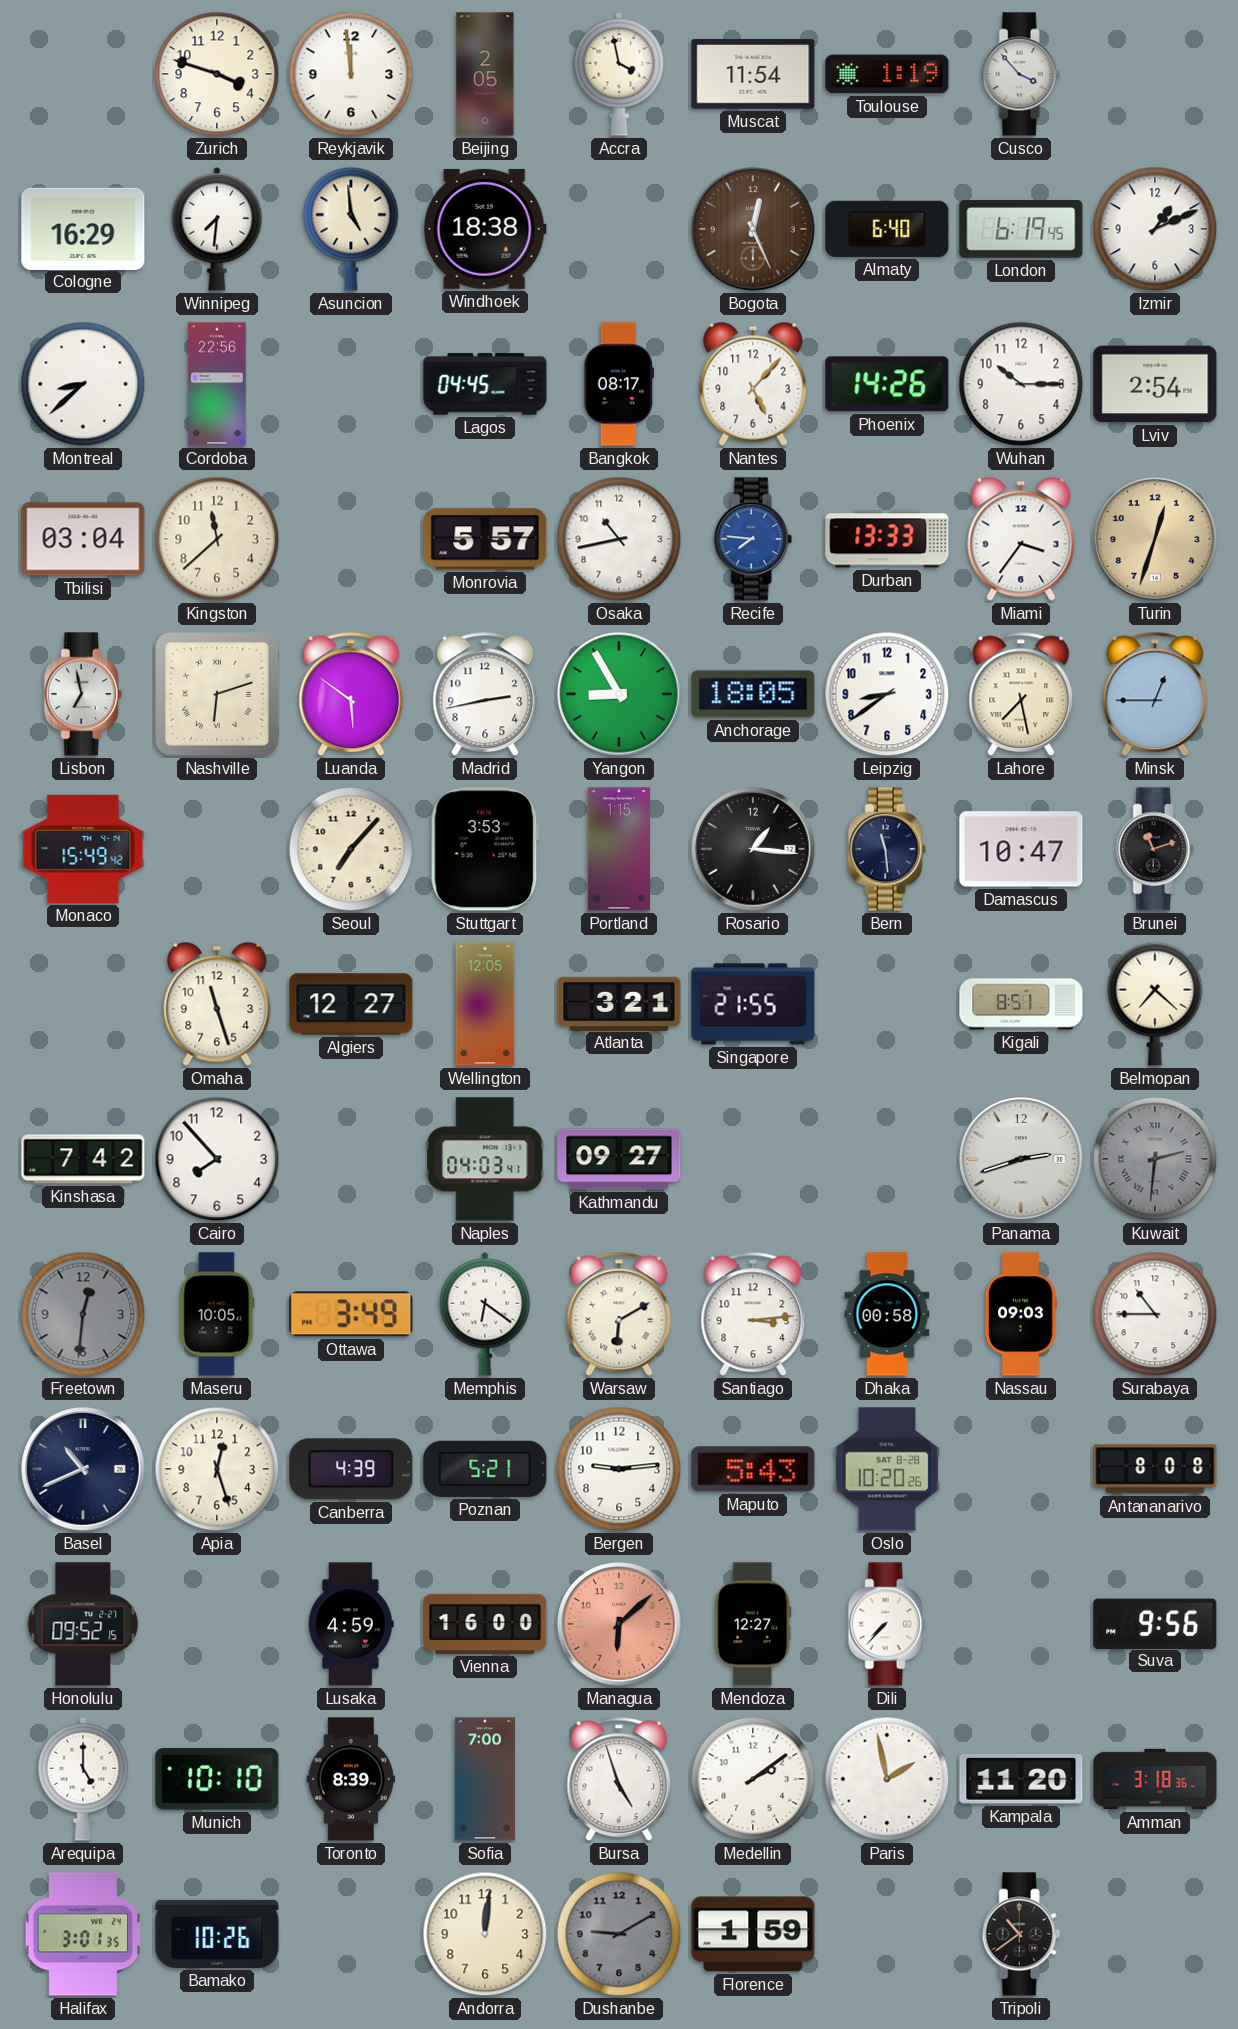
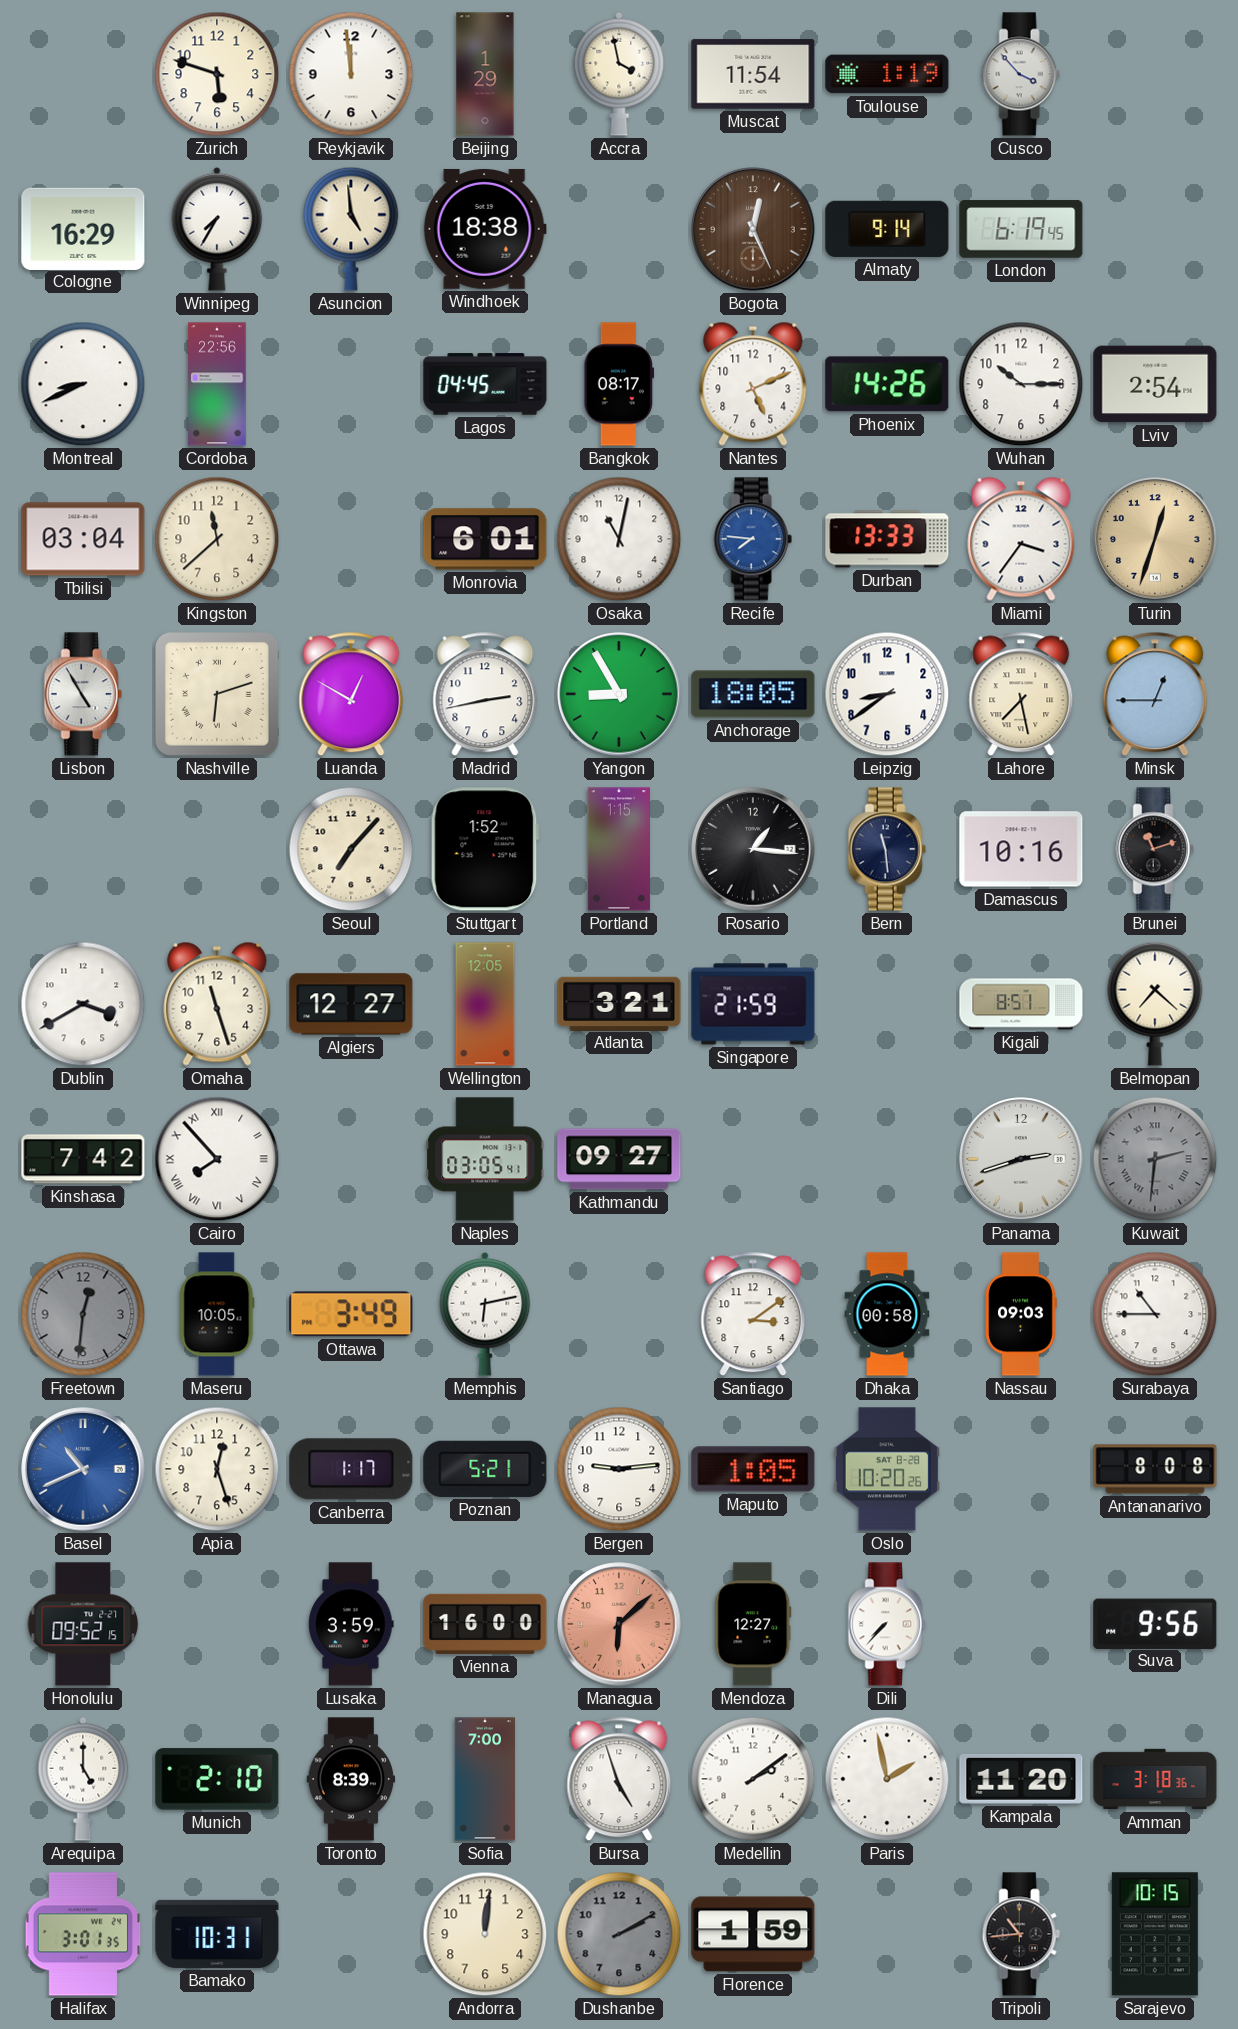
Zurich: 3:48 -> 5:48
Beijing: 2:05 -> 1:29
Winnipeg: 7:31 -> 7:35
Almaty: 6:40 -> 9:14
Izmir: 1:11 -> none
Montreal: 8:38 -> 8:41
Nantes: 5:07 -> 5:11
Monrovia: 5:57 -> 6:01
Osaka: 10:43 -> 11:02
Lisbon: 6:58 -> 4:55
Luanda: 5:51 -> 12:50
Monaco: 15:49 -> none
Stuttgart: 3:53 -> 1:52
Damascus: 10:47 -> 10:16
Dublin: none -> 3:40
Singapore: 21:55 -> 21:59
Cairo numerals: Arabic -> Roman
Naples: 04:03 -> 03:05
Memphis: 6:21 -> 6:13
Warsaw: 6:10 -> none
Santiago: 3:14 -> 3:09
Basel dial: navy -> blue
Canberra: 4:39 -> 1:17
Maputo: 5:43 -> 1:05
Lusaka: 4:59 -> 3:59
Munich: 10:10 -> 2:10
Bamako: 10:26 -> 10:31
Dushanbe: 9:10 -> 2:10
Tripoli: 10:39 -> 10:44
Sarajevo: none -> 10:15
